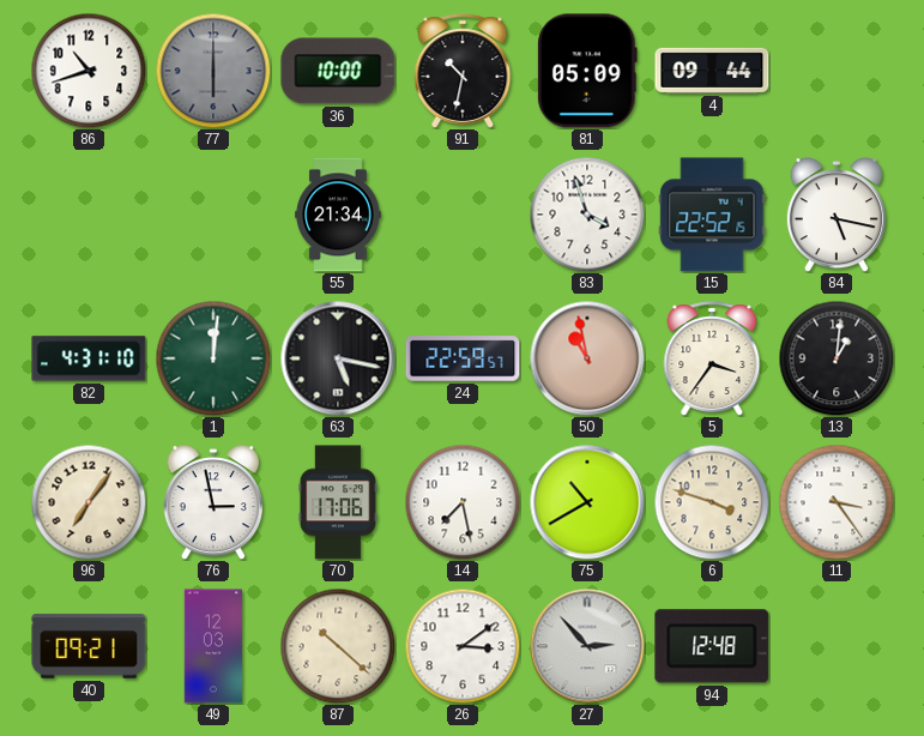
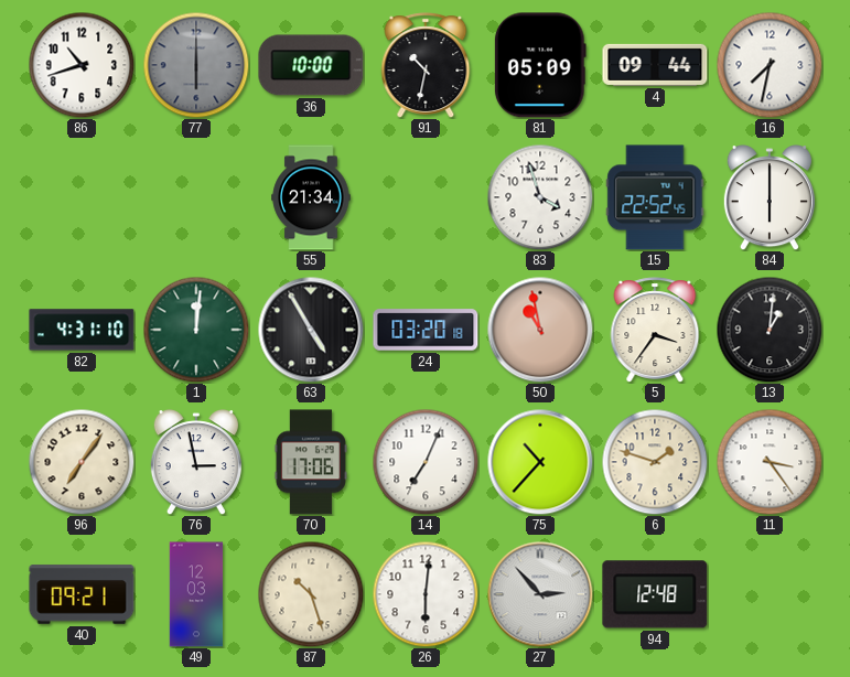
16: none -> 7:32
15: 22:52:15 -> 22:52:45
84: 5:17 -> 6:00
63: 5:17 -> 4:55
24: 22:59 -> 03:20
14: 7:28 -> 7:04
75: 10:40 -> 10:37
6: 3:48 -> 1:48
87: 10:22 -> 10:27
26: 3:09 -> 6:01
